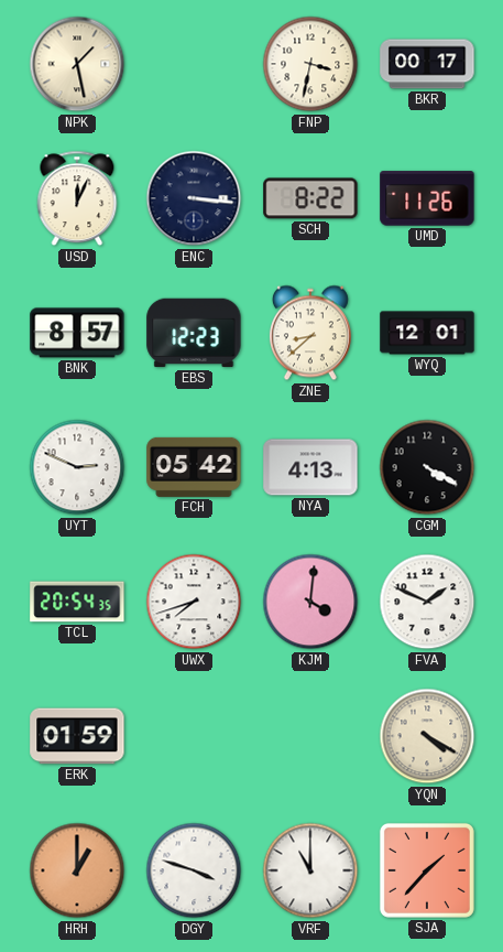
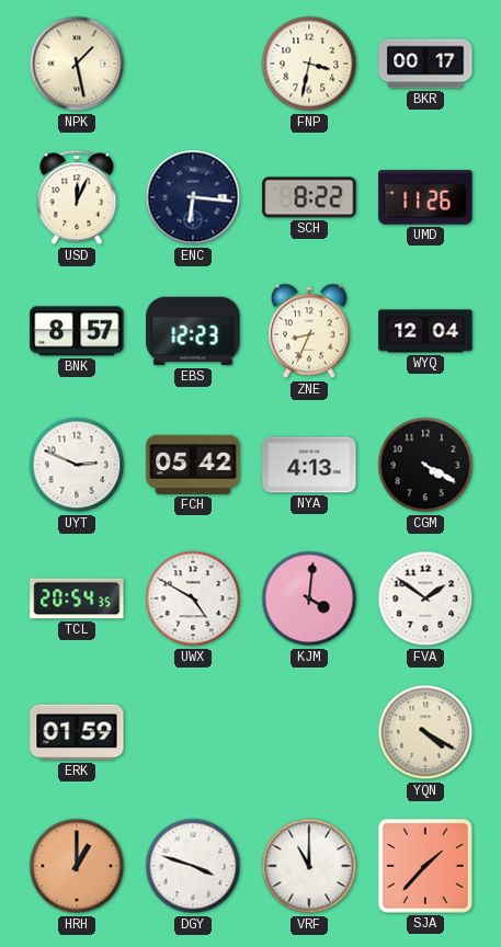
ENC: 3:16 -> 6:16
ZNE: 8:38 -> 8:34
WYQ: 12:01 -> 12:04
UWX: 7:42 -> 4:50
FVA: 1:49 -> 1:51
